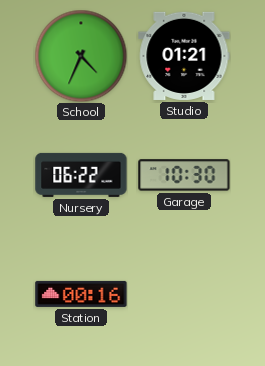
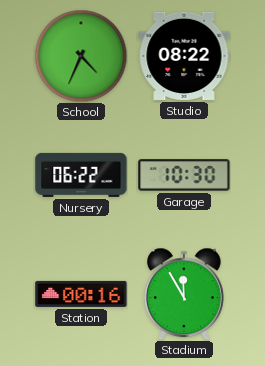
Studio: 01:21 -> 08:22
Stadium: none -> 11:55
